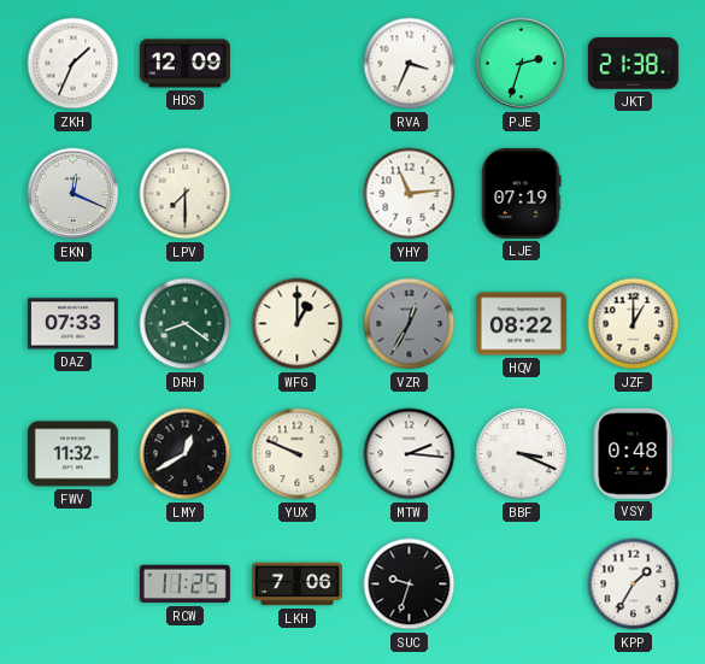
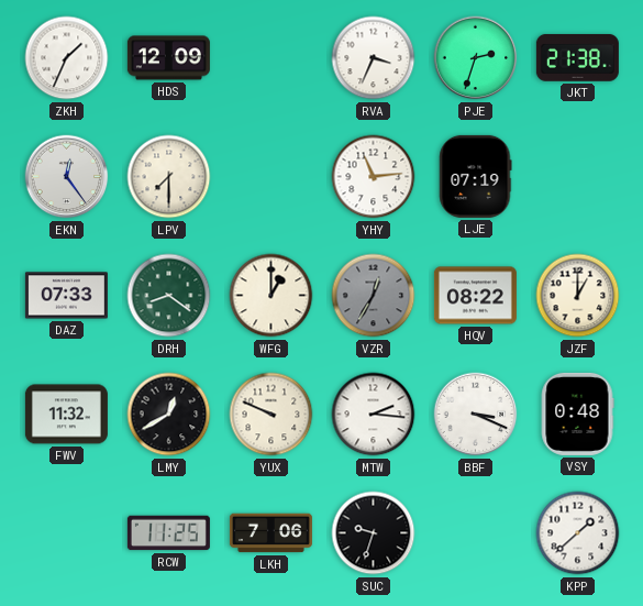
EKN: 12:19 -> 12:24
KPP: 1:35 -> 1:38
